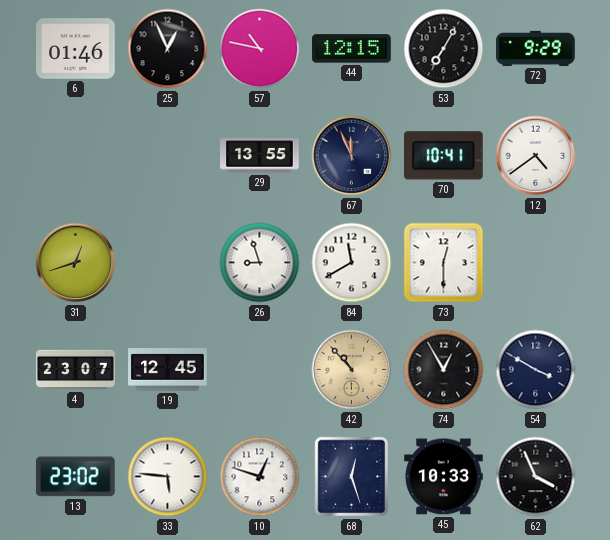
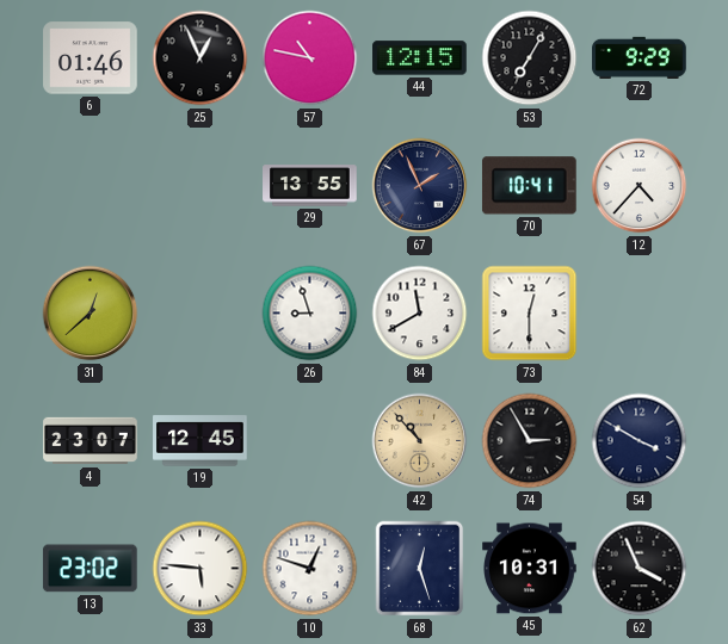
67: 11:56 -> 1:56
12: 4:39 -> 4:37
31: 12:42 -> 12:38
74: 12:55 -> 2:55
45: 10:33 -> 10:31
